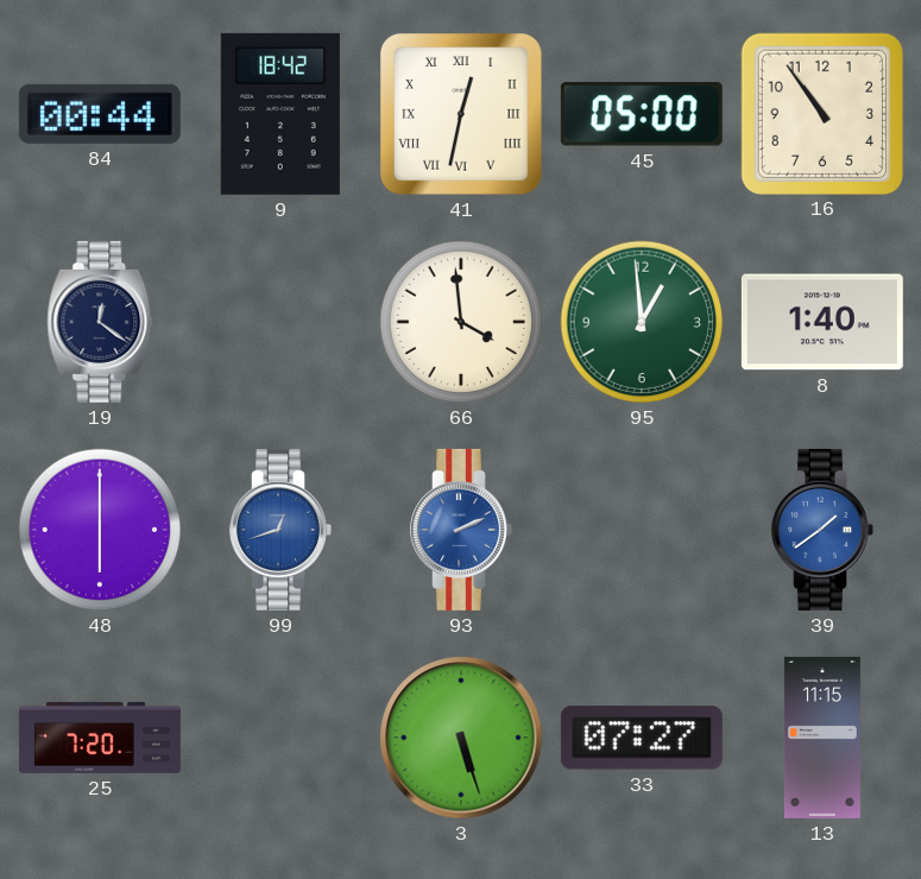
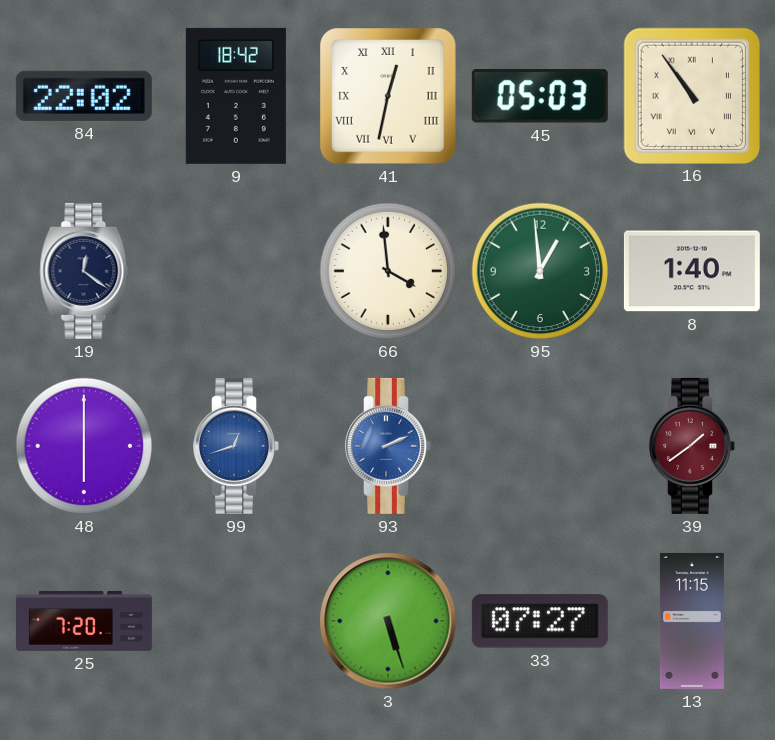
84: 00:44 -> 22:02
45: 05:00 -> 05:03
16 numerals: Arabic -> Roman
39 dial: blue -> burgundy
